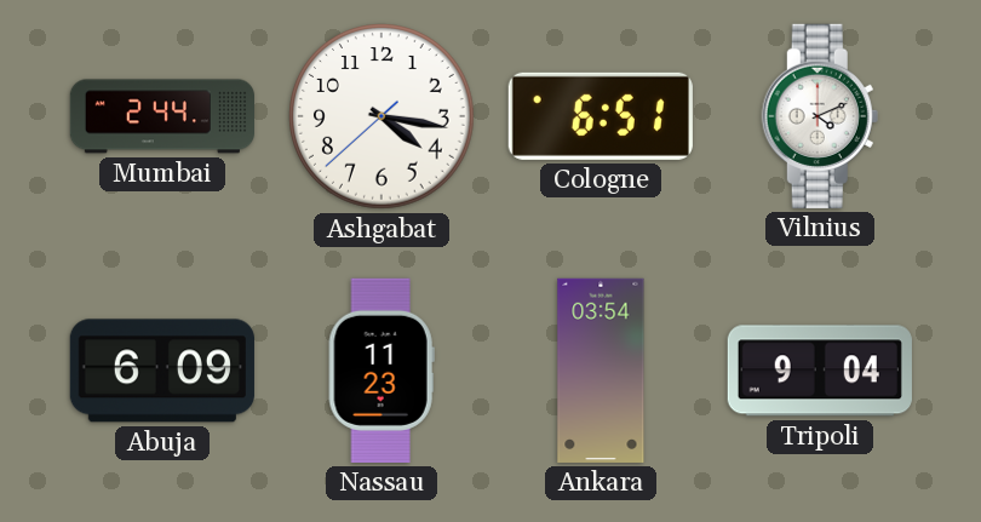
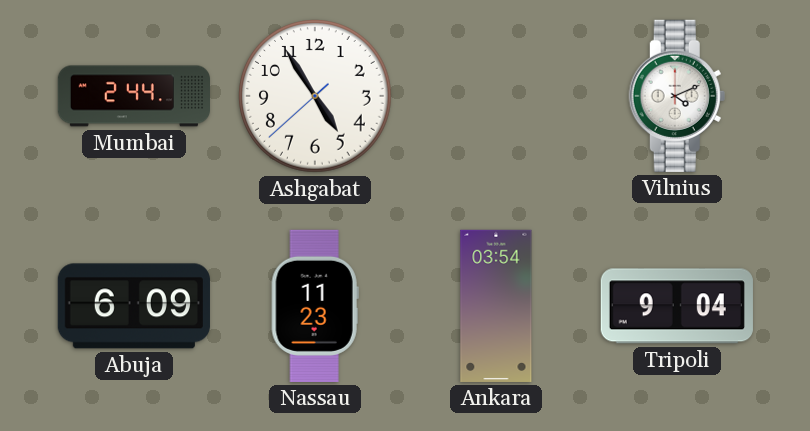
Ashgabat: 4:16 -> 4:54
Cologne: 6:51 -> none
